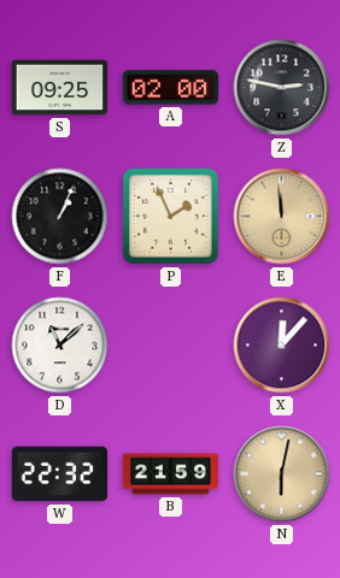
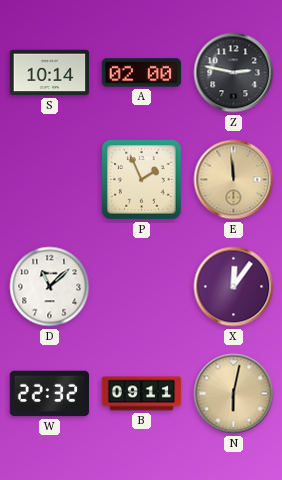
S: 09:25 -> 10:14
F: 1:04 -> none
X: 12:07 -> 12:06
B: 21:59 -> 09:11
